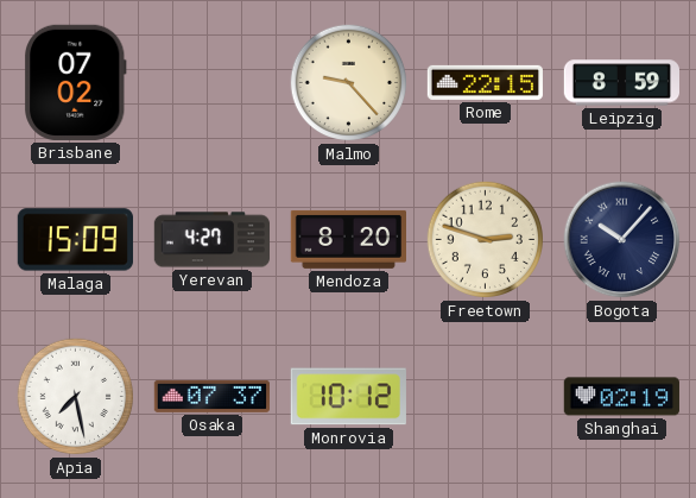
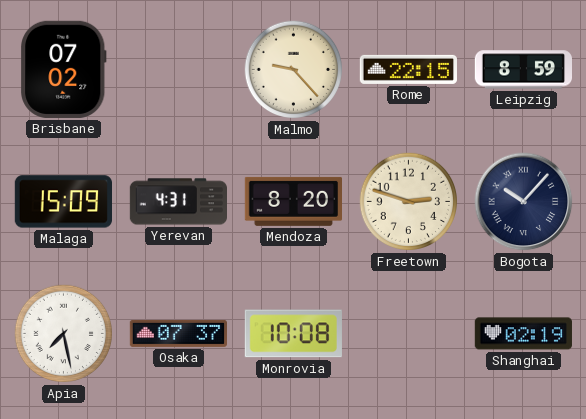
Yerevan: 4:27 -> 4:31
Monrovia: 10:12 -> 10:08
